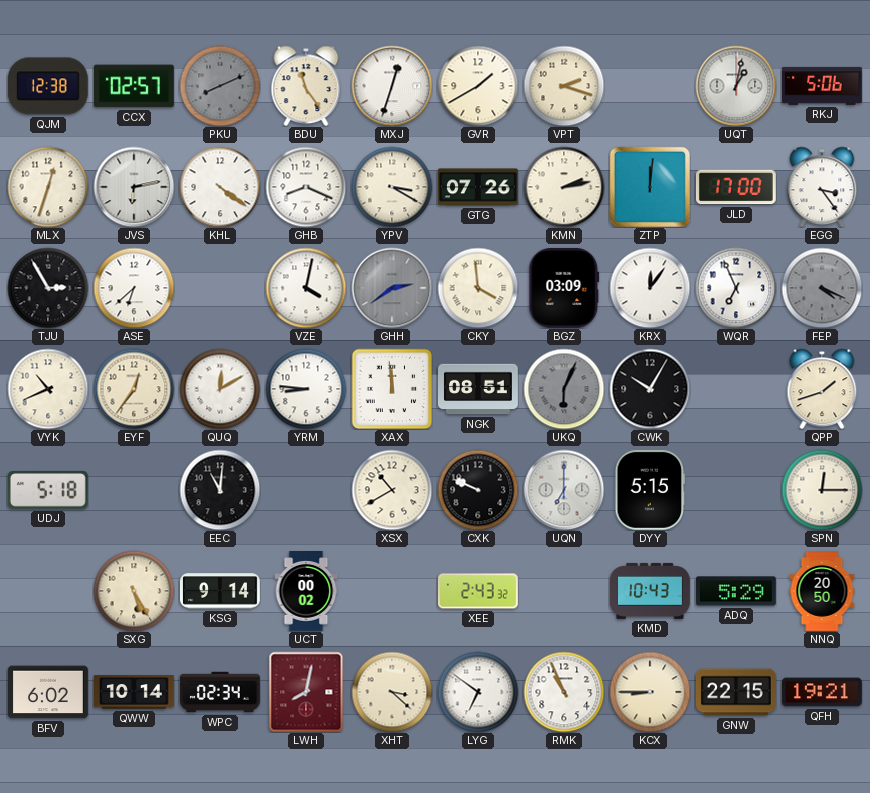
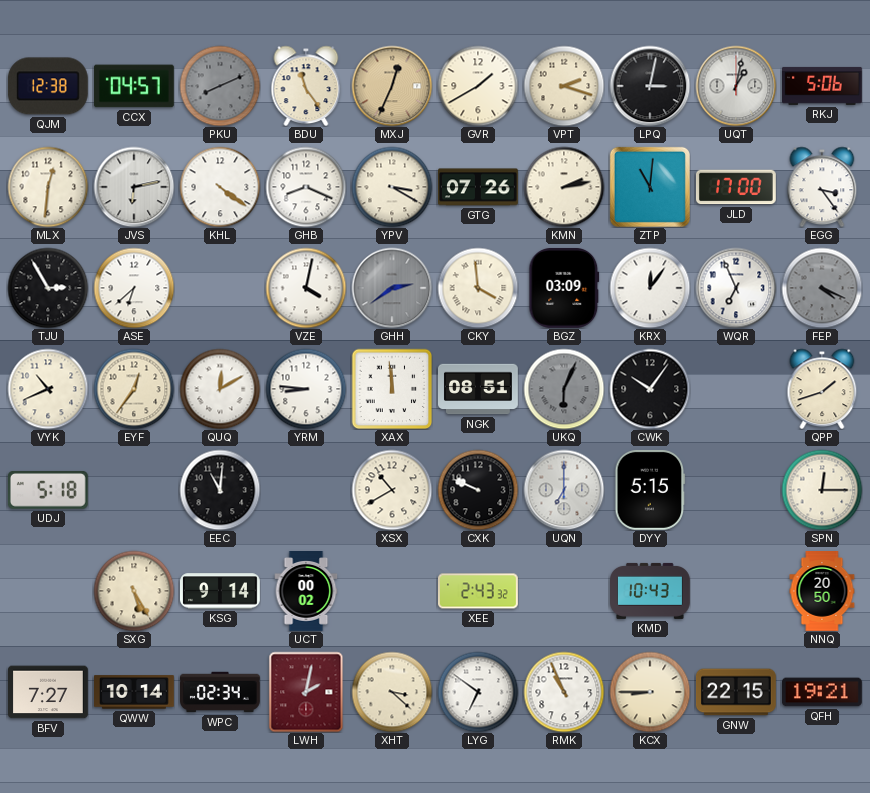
CCX: 02:57 -> 04:57
MXJ: 12:33 -> 12:34
MXJ dial: white -> champagne
LPQ: none -> 3:02
MLX: 12:33 -> 12:31
ZTP: 12:01 -> 11:01
CWK: 10:05 -> 10:06
ADQ: 5:29 -> none
BFV: 6:02 -> 7:27
LWH: 8:02 -> 2:02
